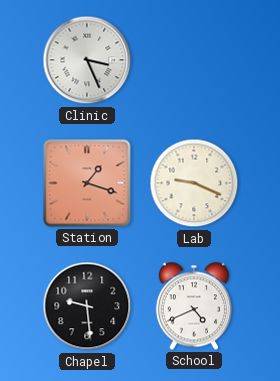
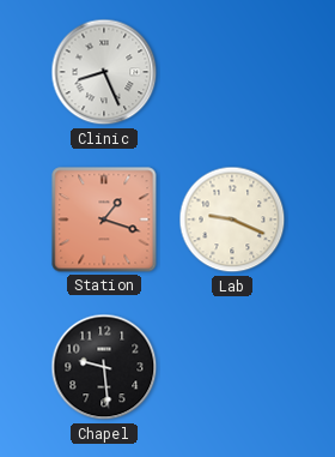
Clinic: 3:26 -> 8:26
School: 4:41 -> none
